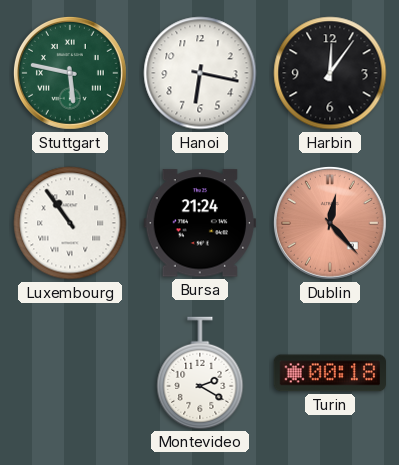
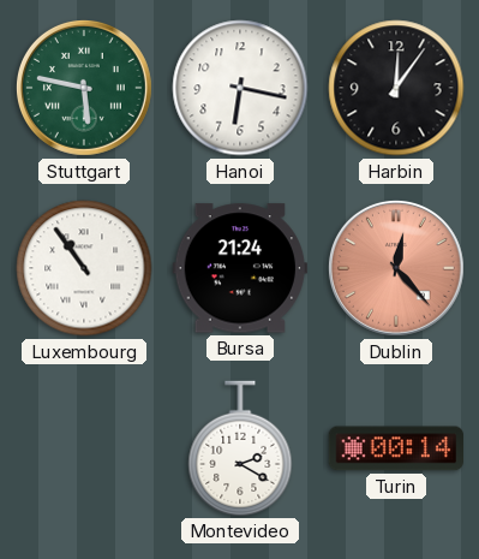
Turin: 00:18 -> 00:14
